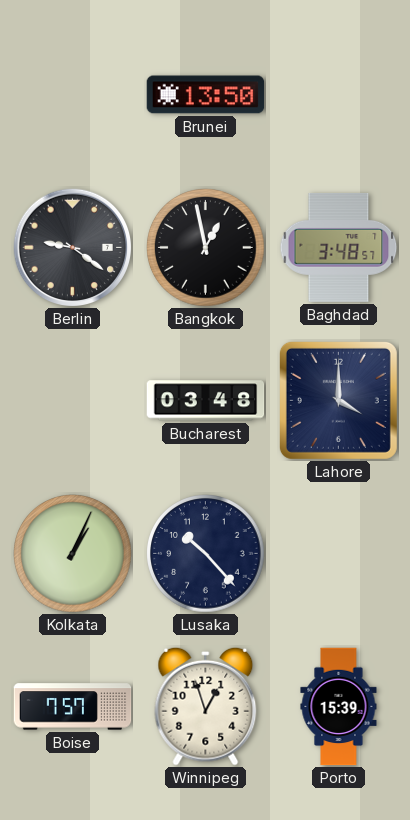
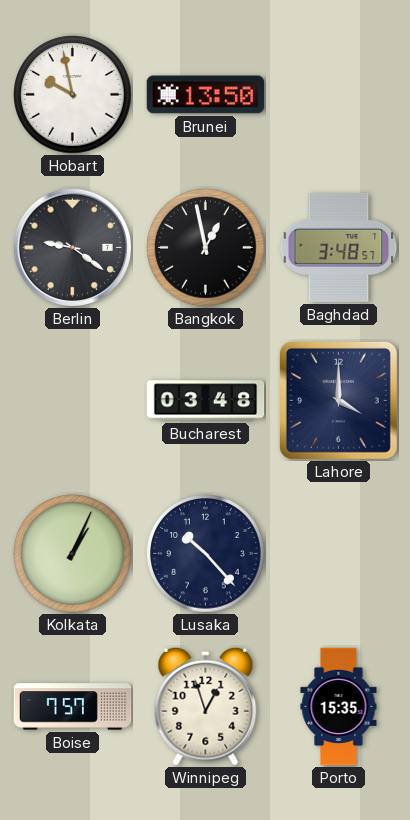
Hobart: none -> 9:58
Porto: 15:39 -> 15:35
